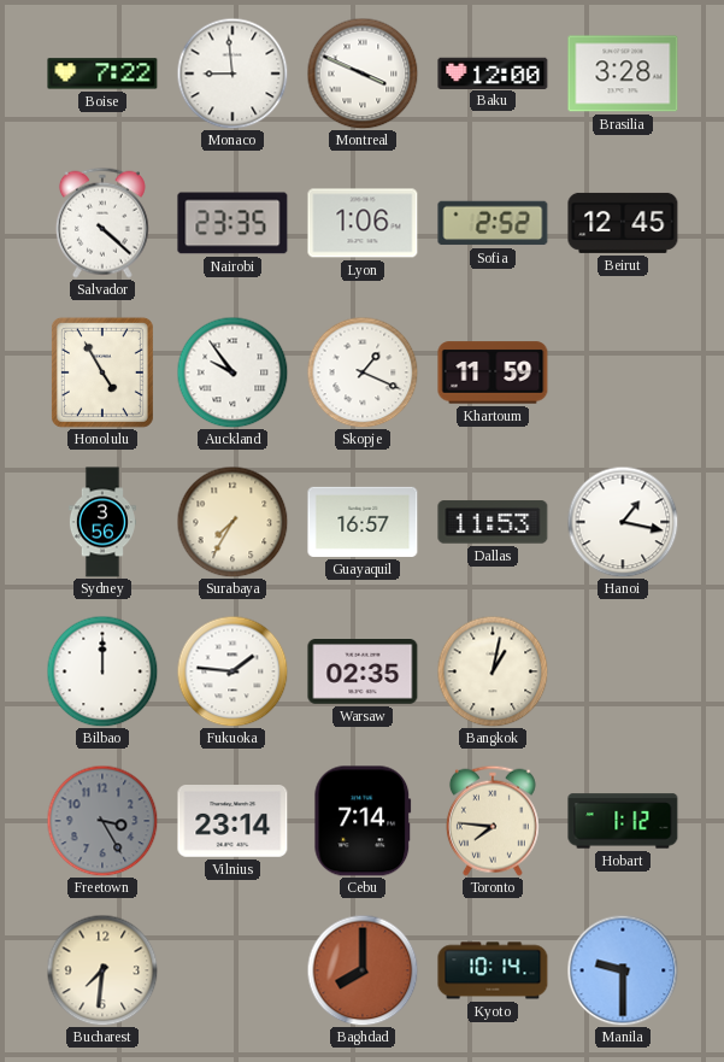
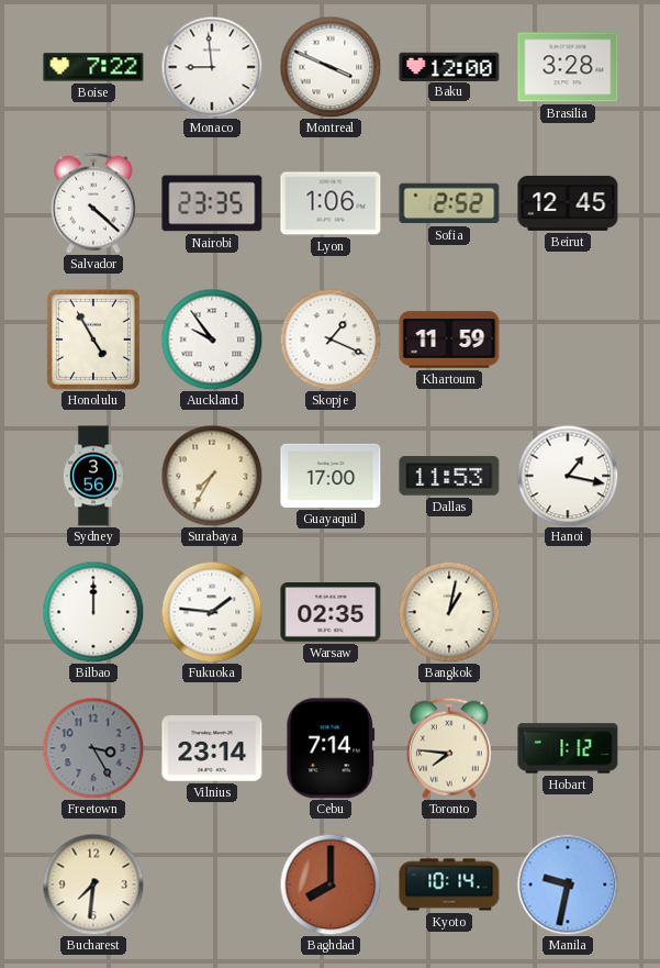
Guayaquil: 16:57 -> 17:00
Manila: 9:30 -> 9:32
